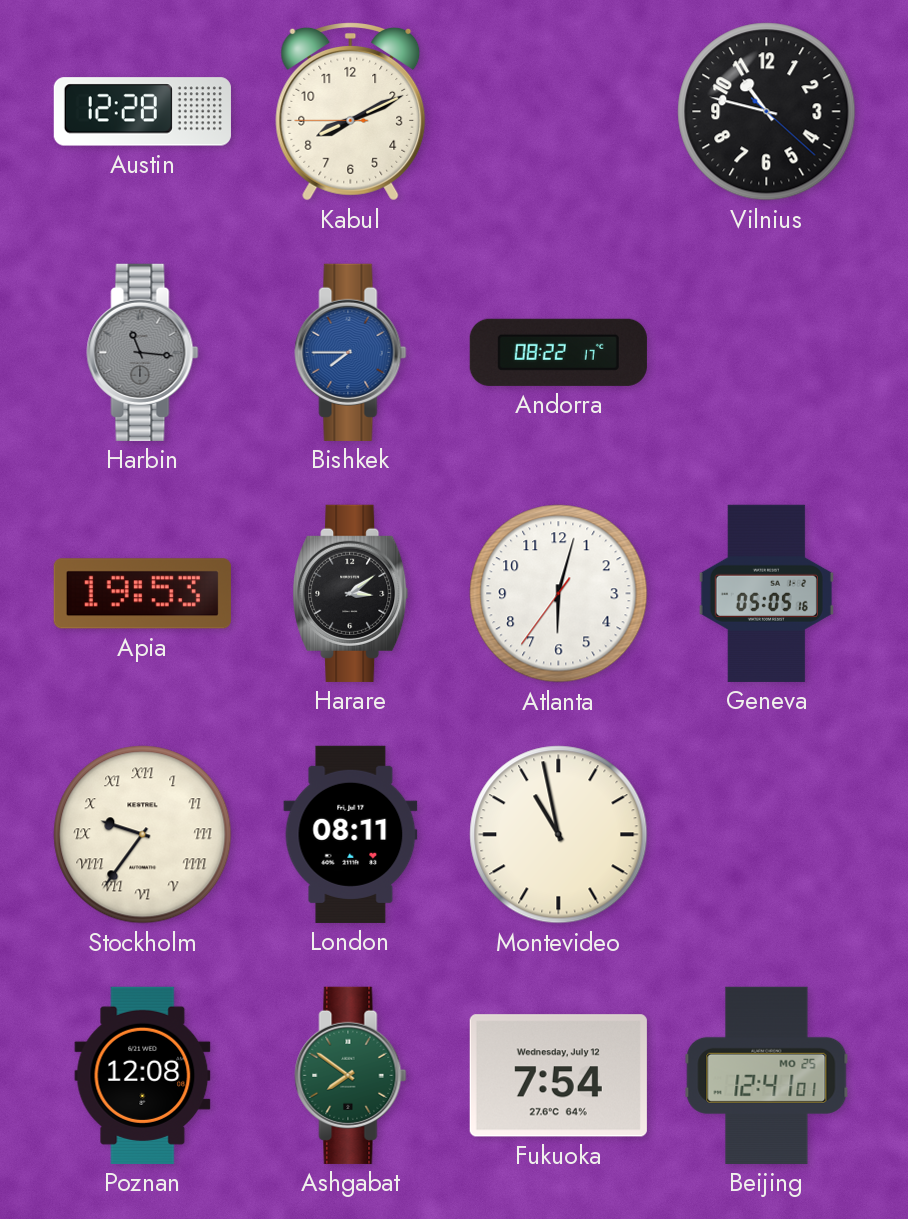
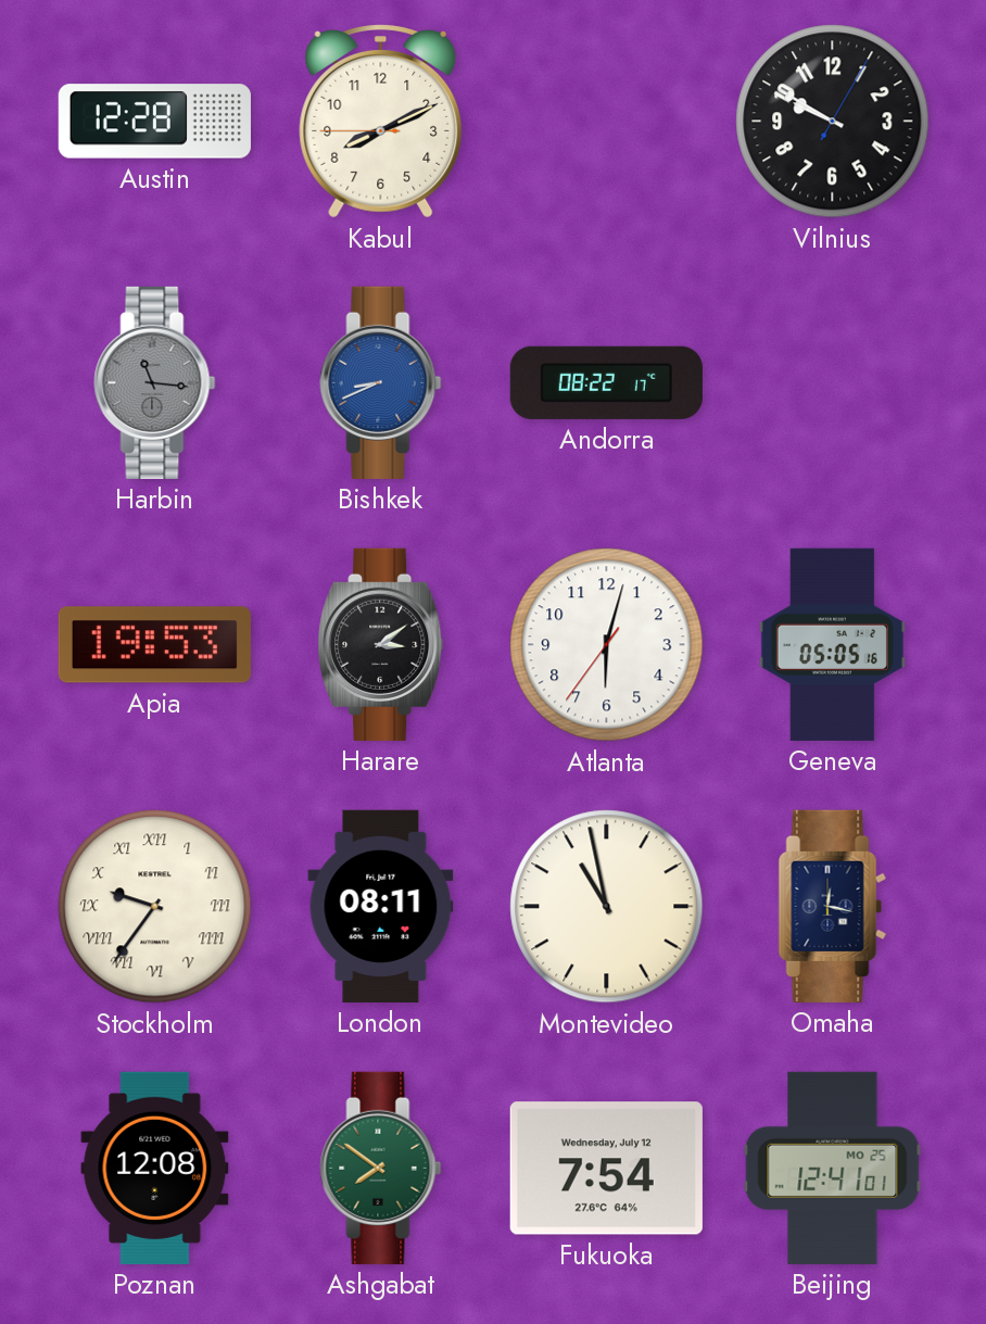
Vilnius: 10:47 -> 9:50
Bishkek: 7:45 -> 8:41
Omaha: none -> 12:17
